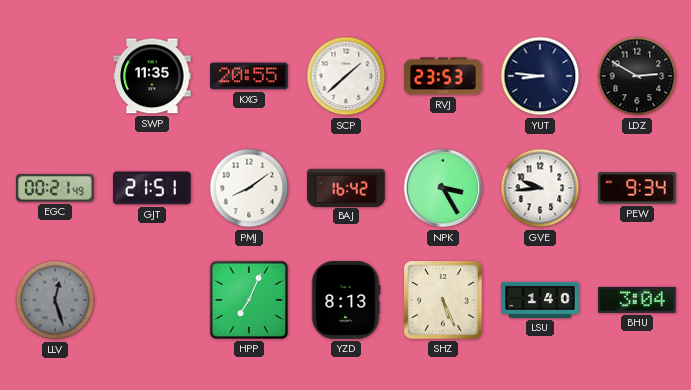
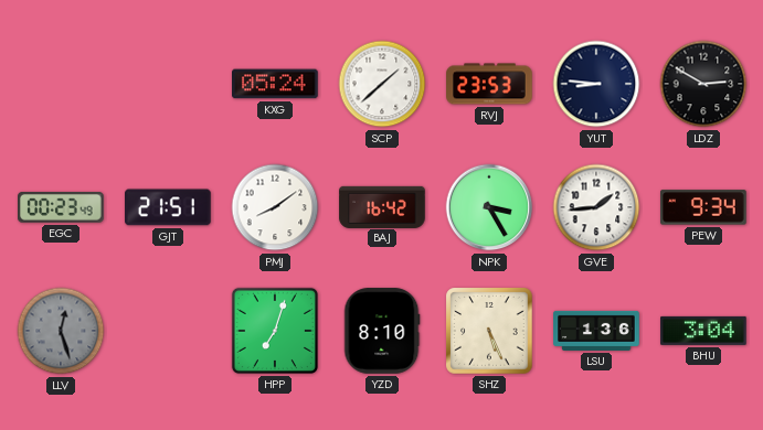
SWP: 11:35 -> none
KXG: 20:55 -> 05:24
EGC: 00:21 -> 00:23
GVE: 9:44 -> 1:44
HPP: 7:04 -> 7:03
YZD: 8:13 -> 8:10
LSU: 1:40 -> 1:36
